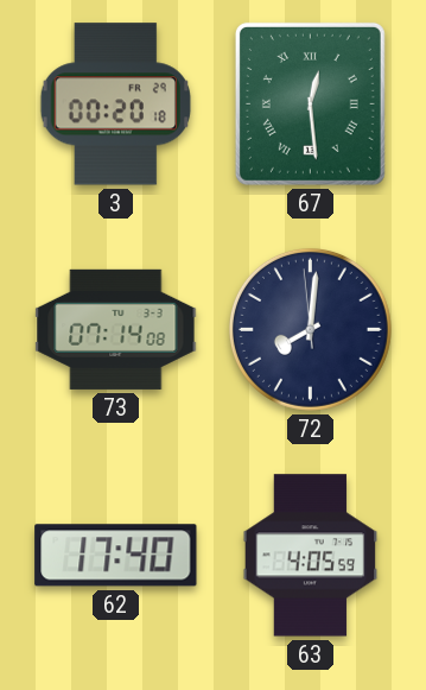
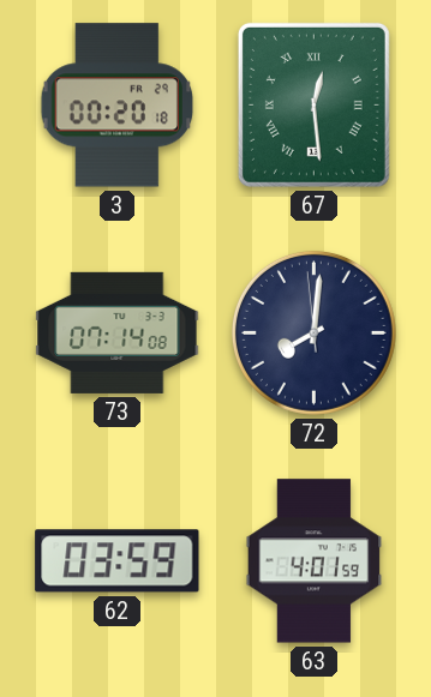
62: 17:40 -> 03:59
63: 4:05 -> 4:01
